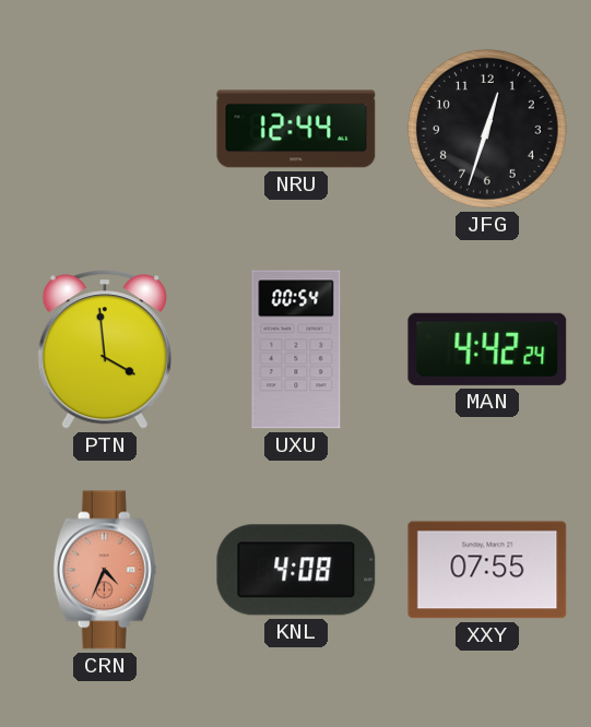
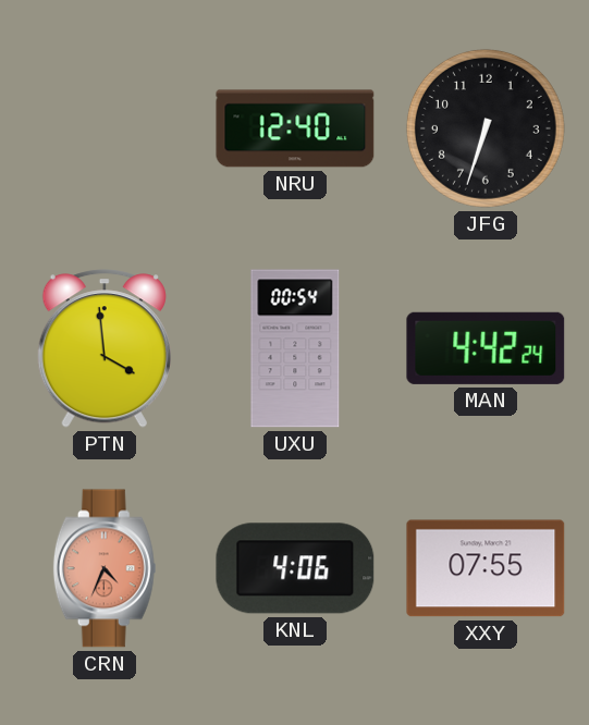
NRU: 12:44 -> 12:40
JFG: 12:33 -> 6:33
KNL: 4:08 -> 4:06
